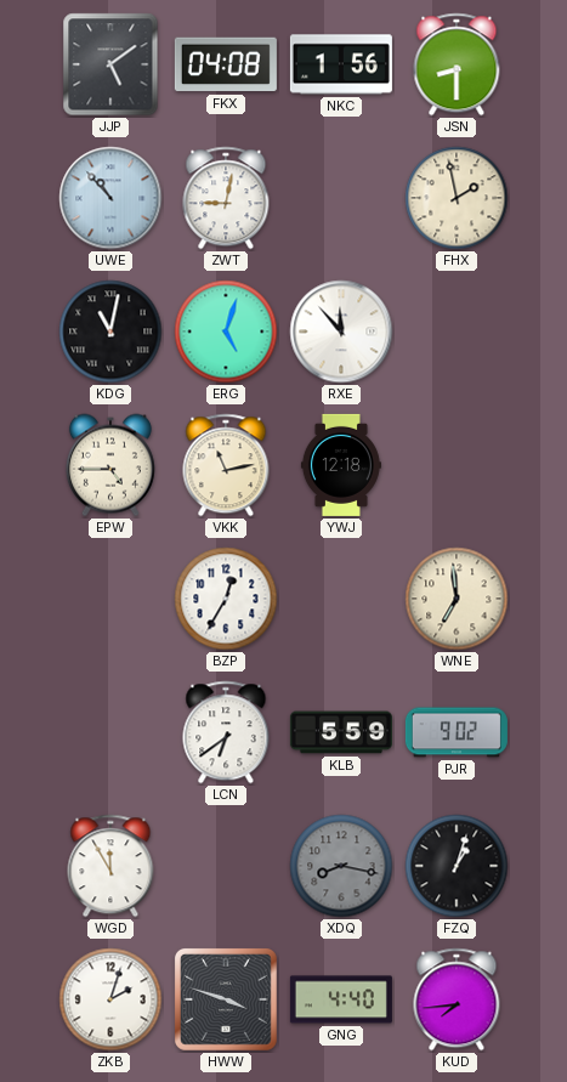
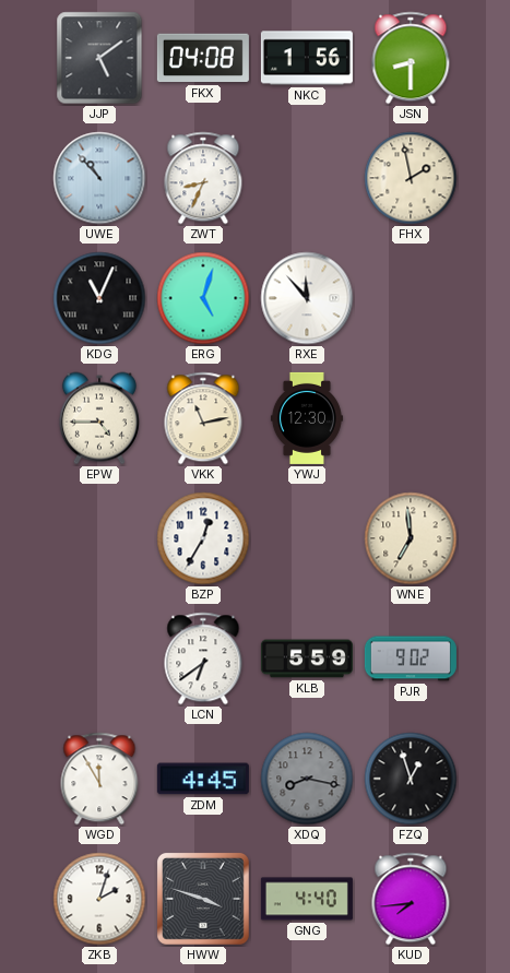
ZWT: 9:02 -> 8:34
KDG: 11:02 -> 11:04
YWJ: 12:18 -> 12:30
ZDM: none -> 4:45
FZQ: 1:03 -> 12:57
